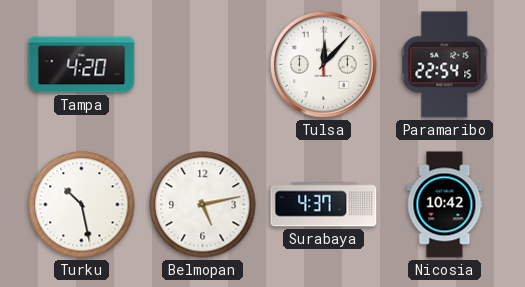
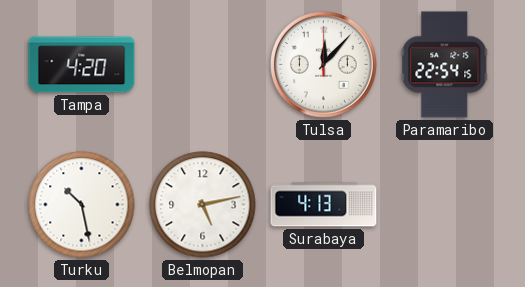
Surabaya: 4:37 -> 4:13
Nicosia: 10:42 -> none
